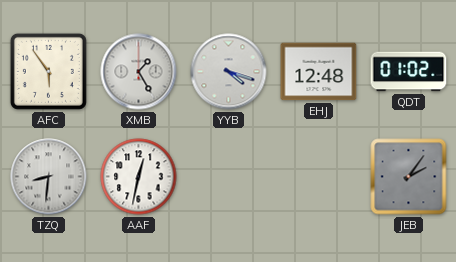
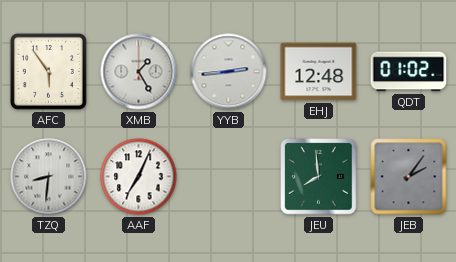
YYB: 4:18 -> 2:44
AAF: 12:32 -> 7:04
JEU: none -> 7:59
